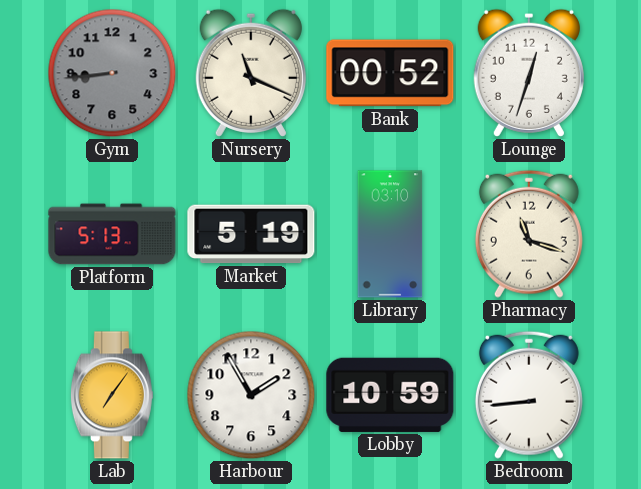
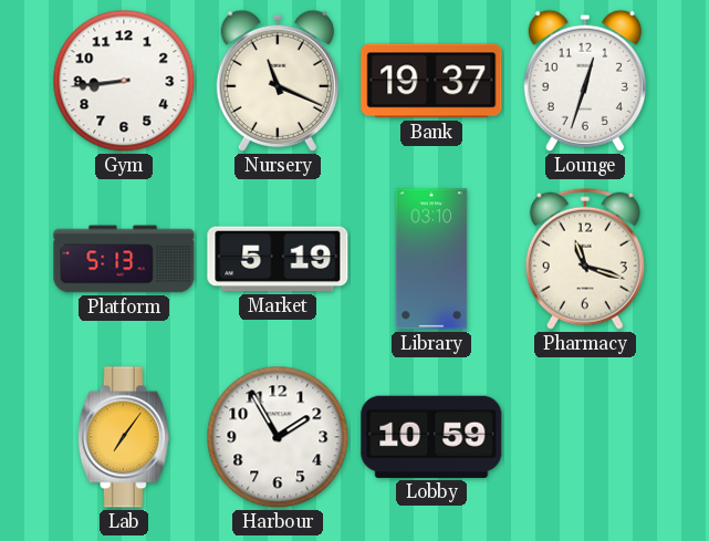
Gym dial: grey -> white
Bank: 00:52 -> 19:37
Bedroom: 8:44 -> none
